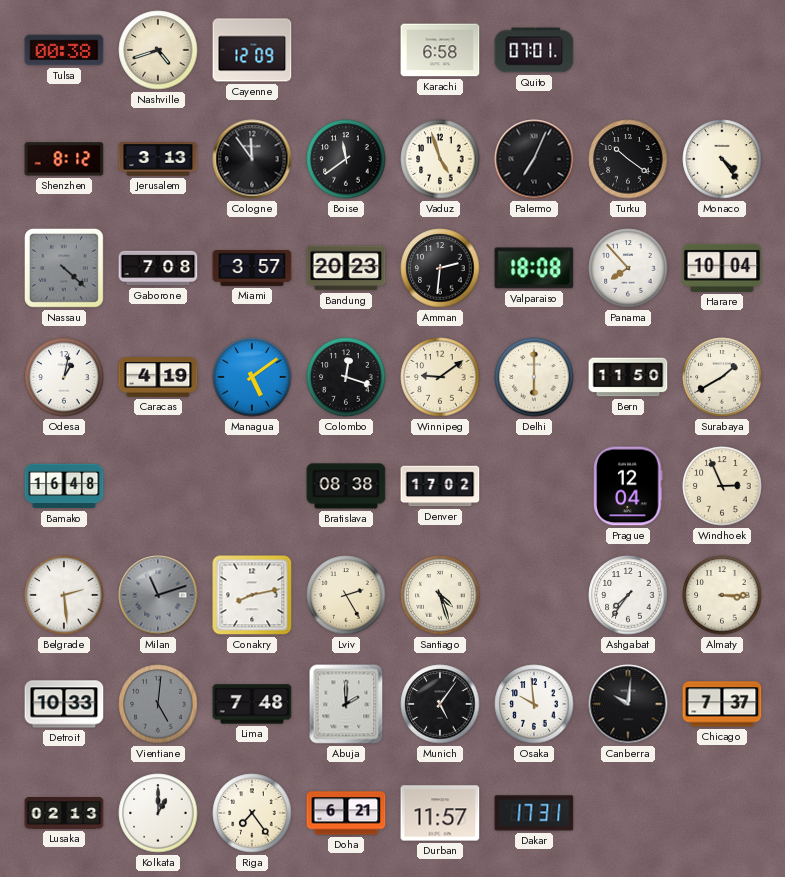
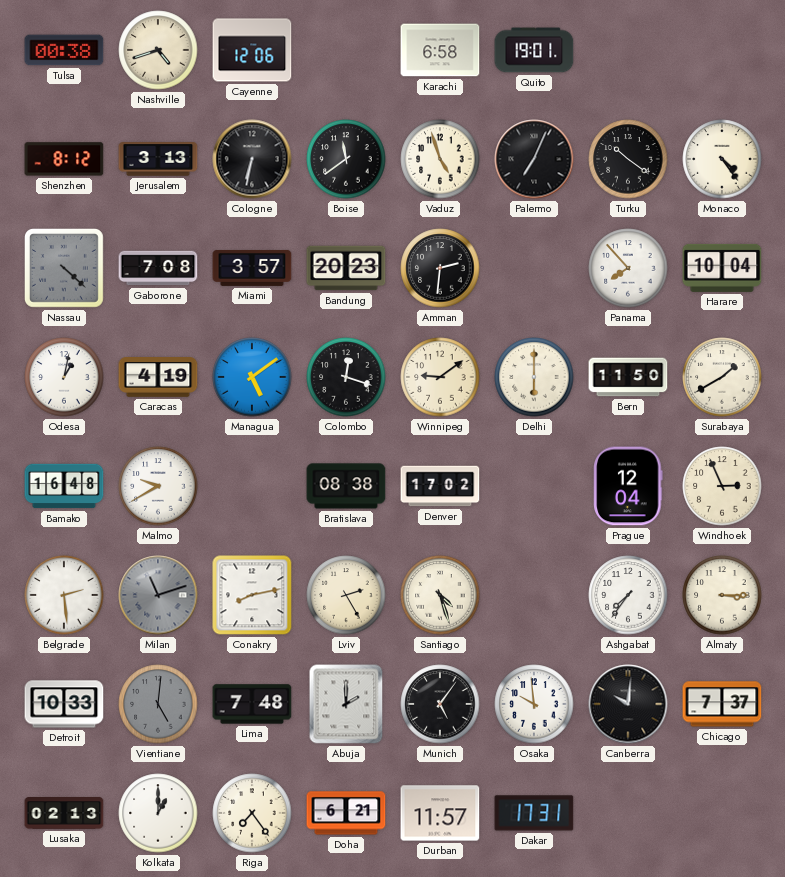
Cayenne: 12:09 -> 12:06
Quito: 07:01 -> 19:01
Cologne: 11:54 -> 6:32
Valparaiso: 18:08 -> none
Malmo: none -> 9:40
